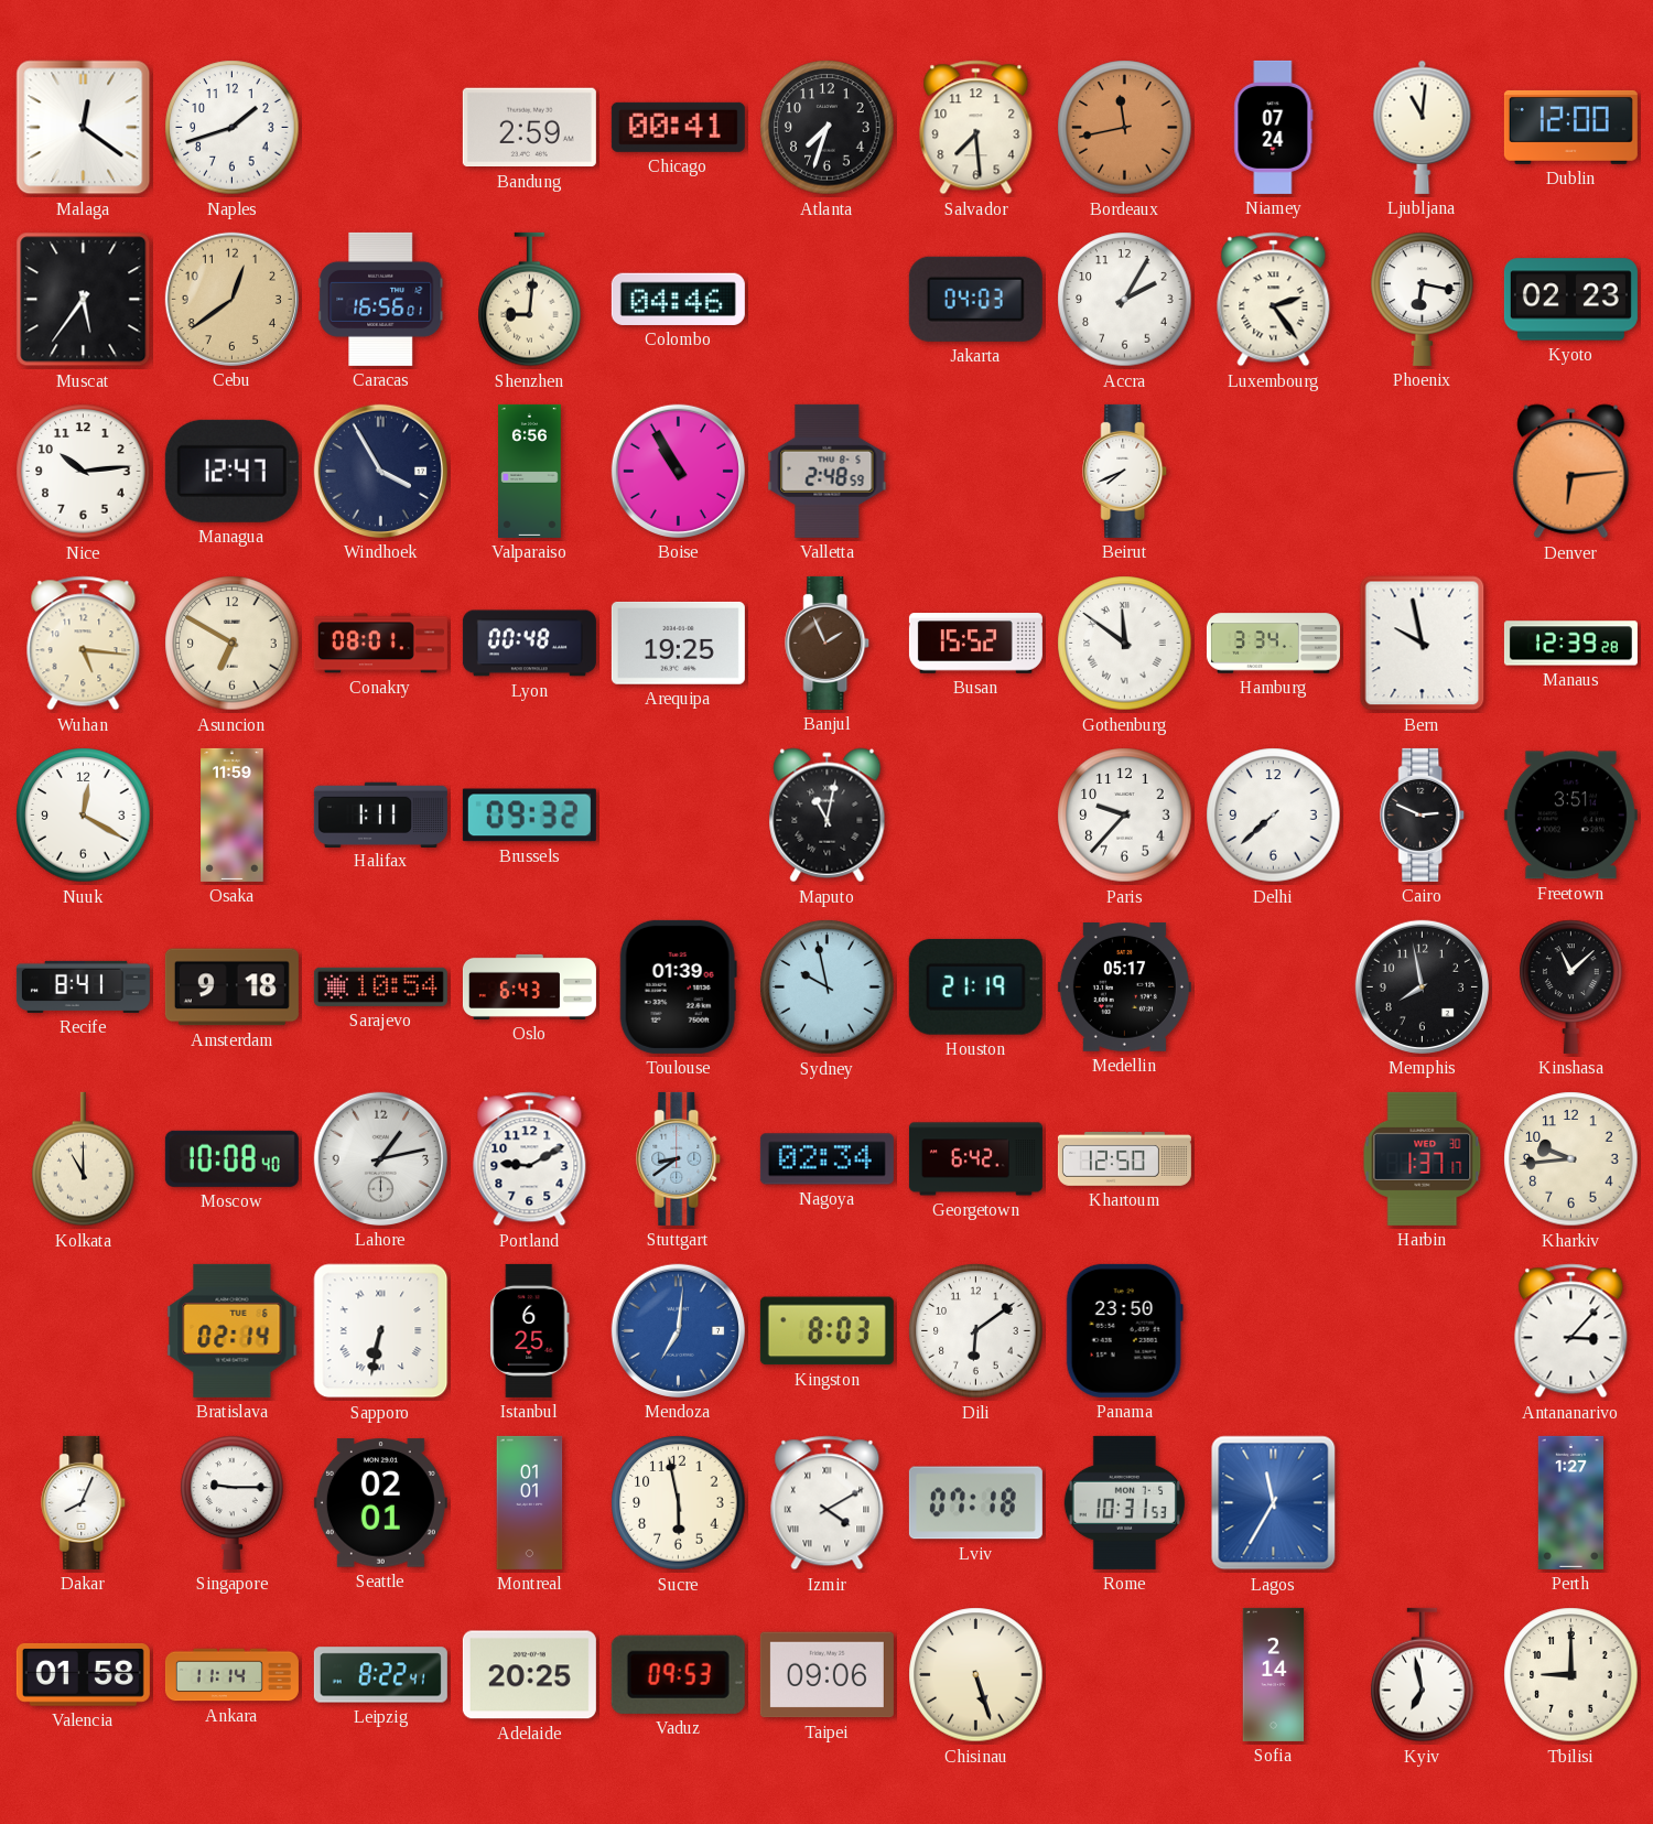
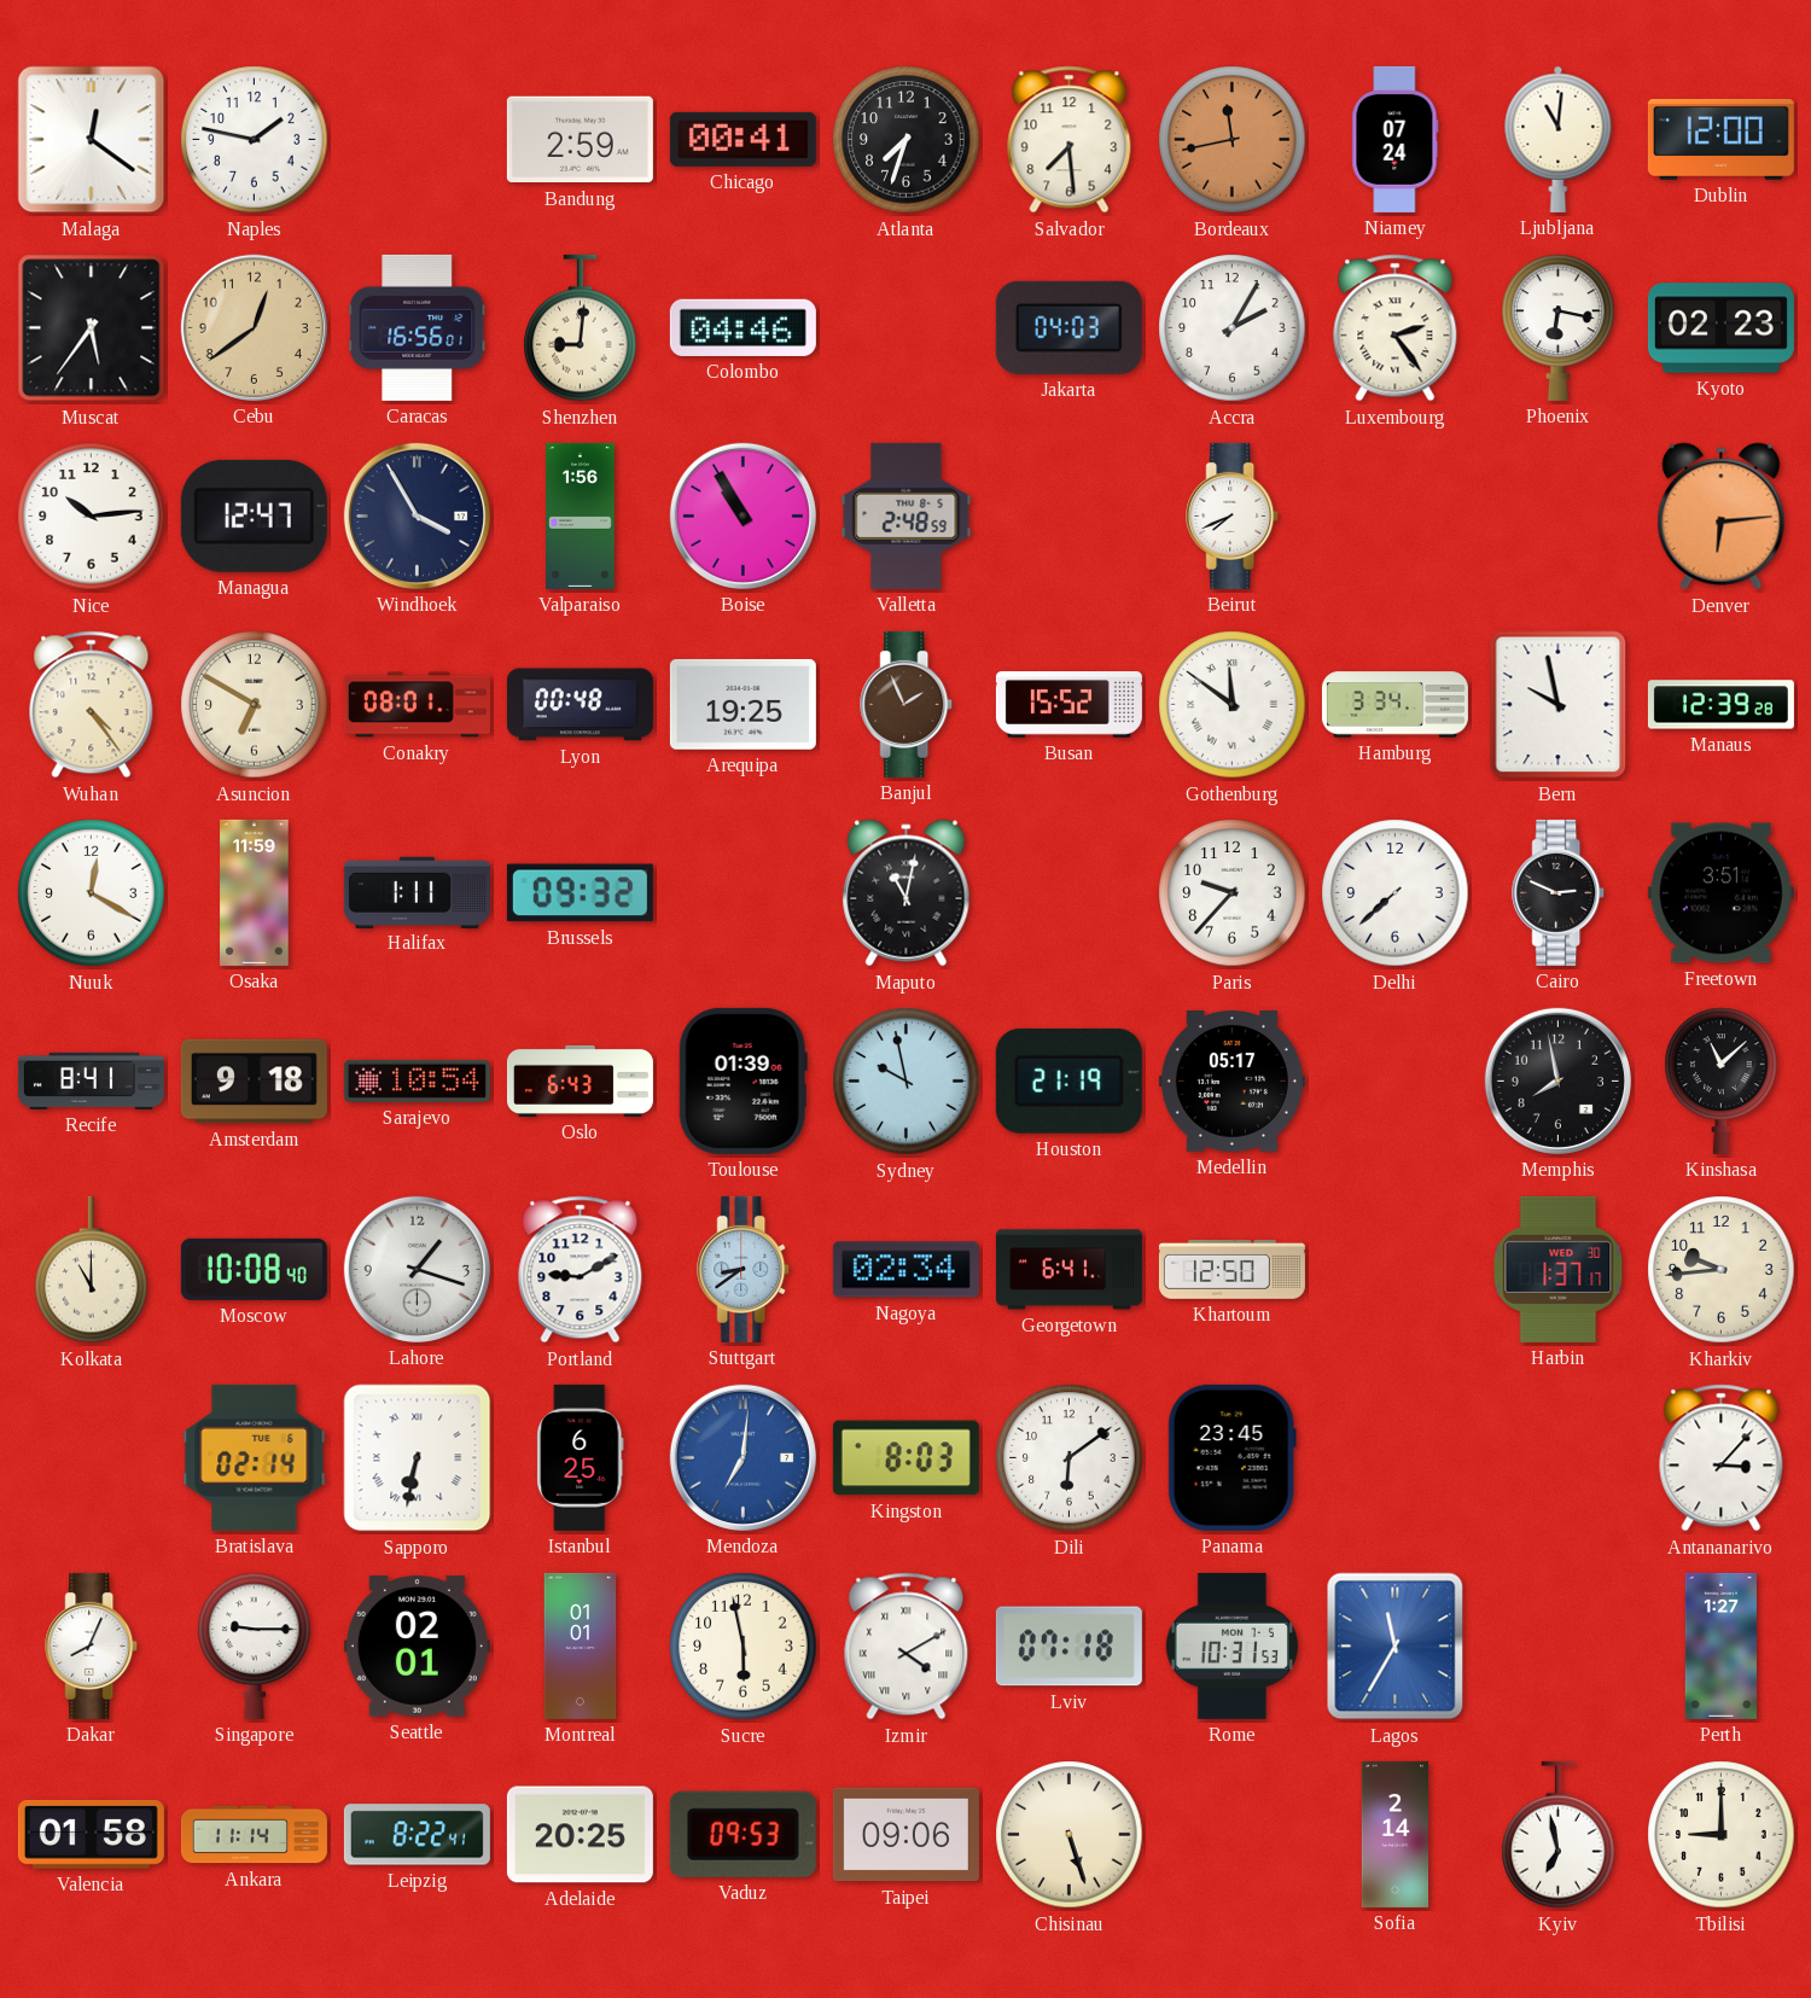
Naples: 1:42 -> 1:47
Valparaiso: 6:56 -> 1:56
Wuhan: 5:16 -> 4:24
Lahore: 1:13 -> 1:18
Georgetown: 6:42 -> 6:41
Panama: 23:50 -> 23:45
